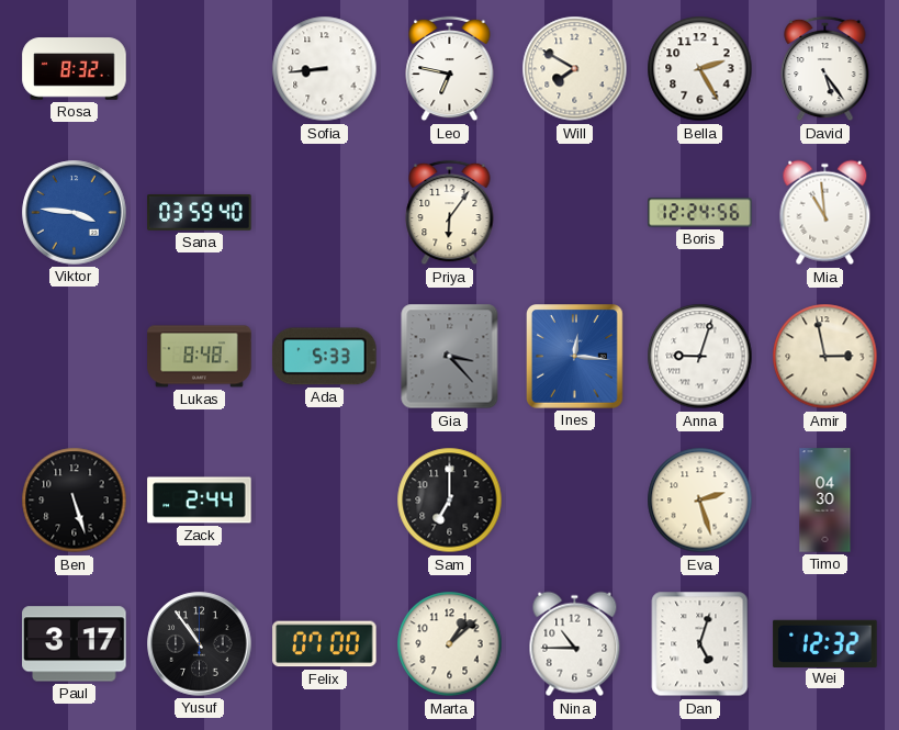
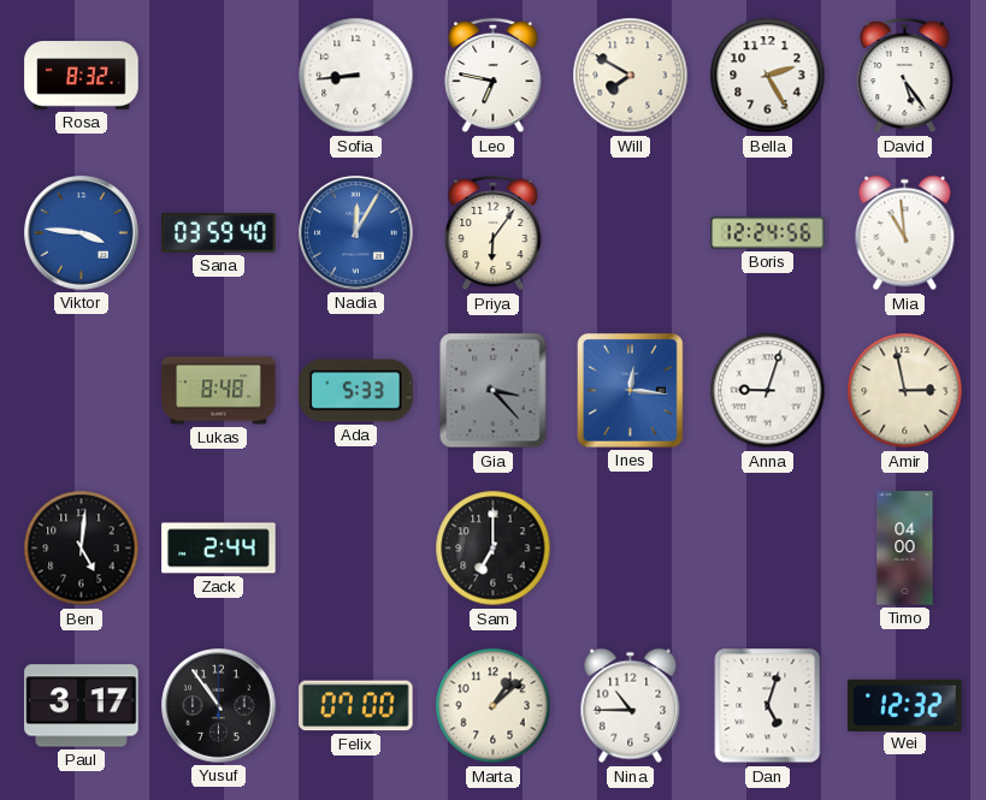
Nadia: none -> 12:05
Ben: 5:27 -> 5:01
Eva: 2:27 -> none
Timo: 04:30 -> 04:00
